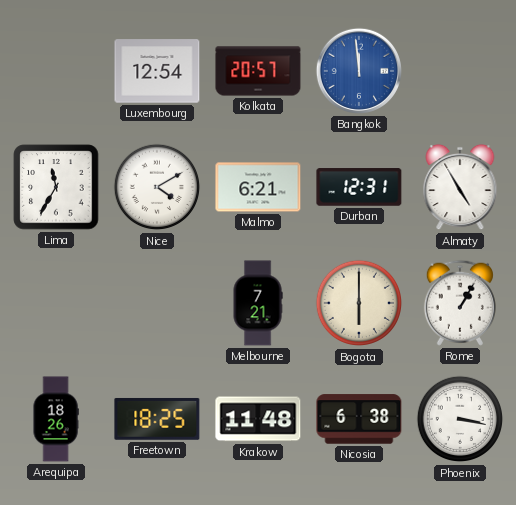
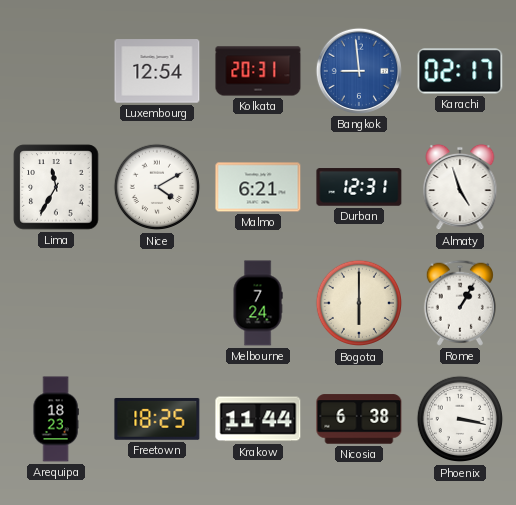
Kolkata: 20:57 -> 20:31
Bangkok: 11:59 -> 8:59
Karachi: none -> 02:17
Almaty: 4:55 -> 4:57
Melbourne: 7:21 -> 7:24
Arequipa: 18:26 -> 18:23
Krakow: 11:48 -> 11:44
